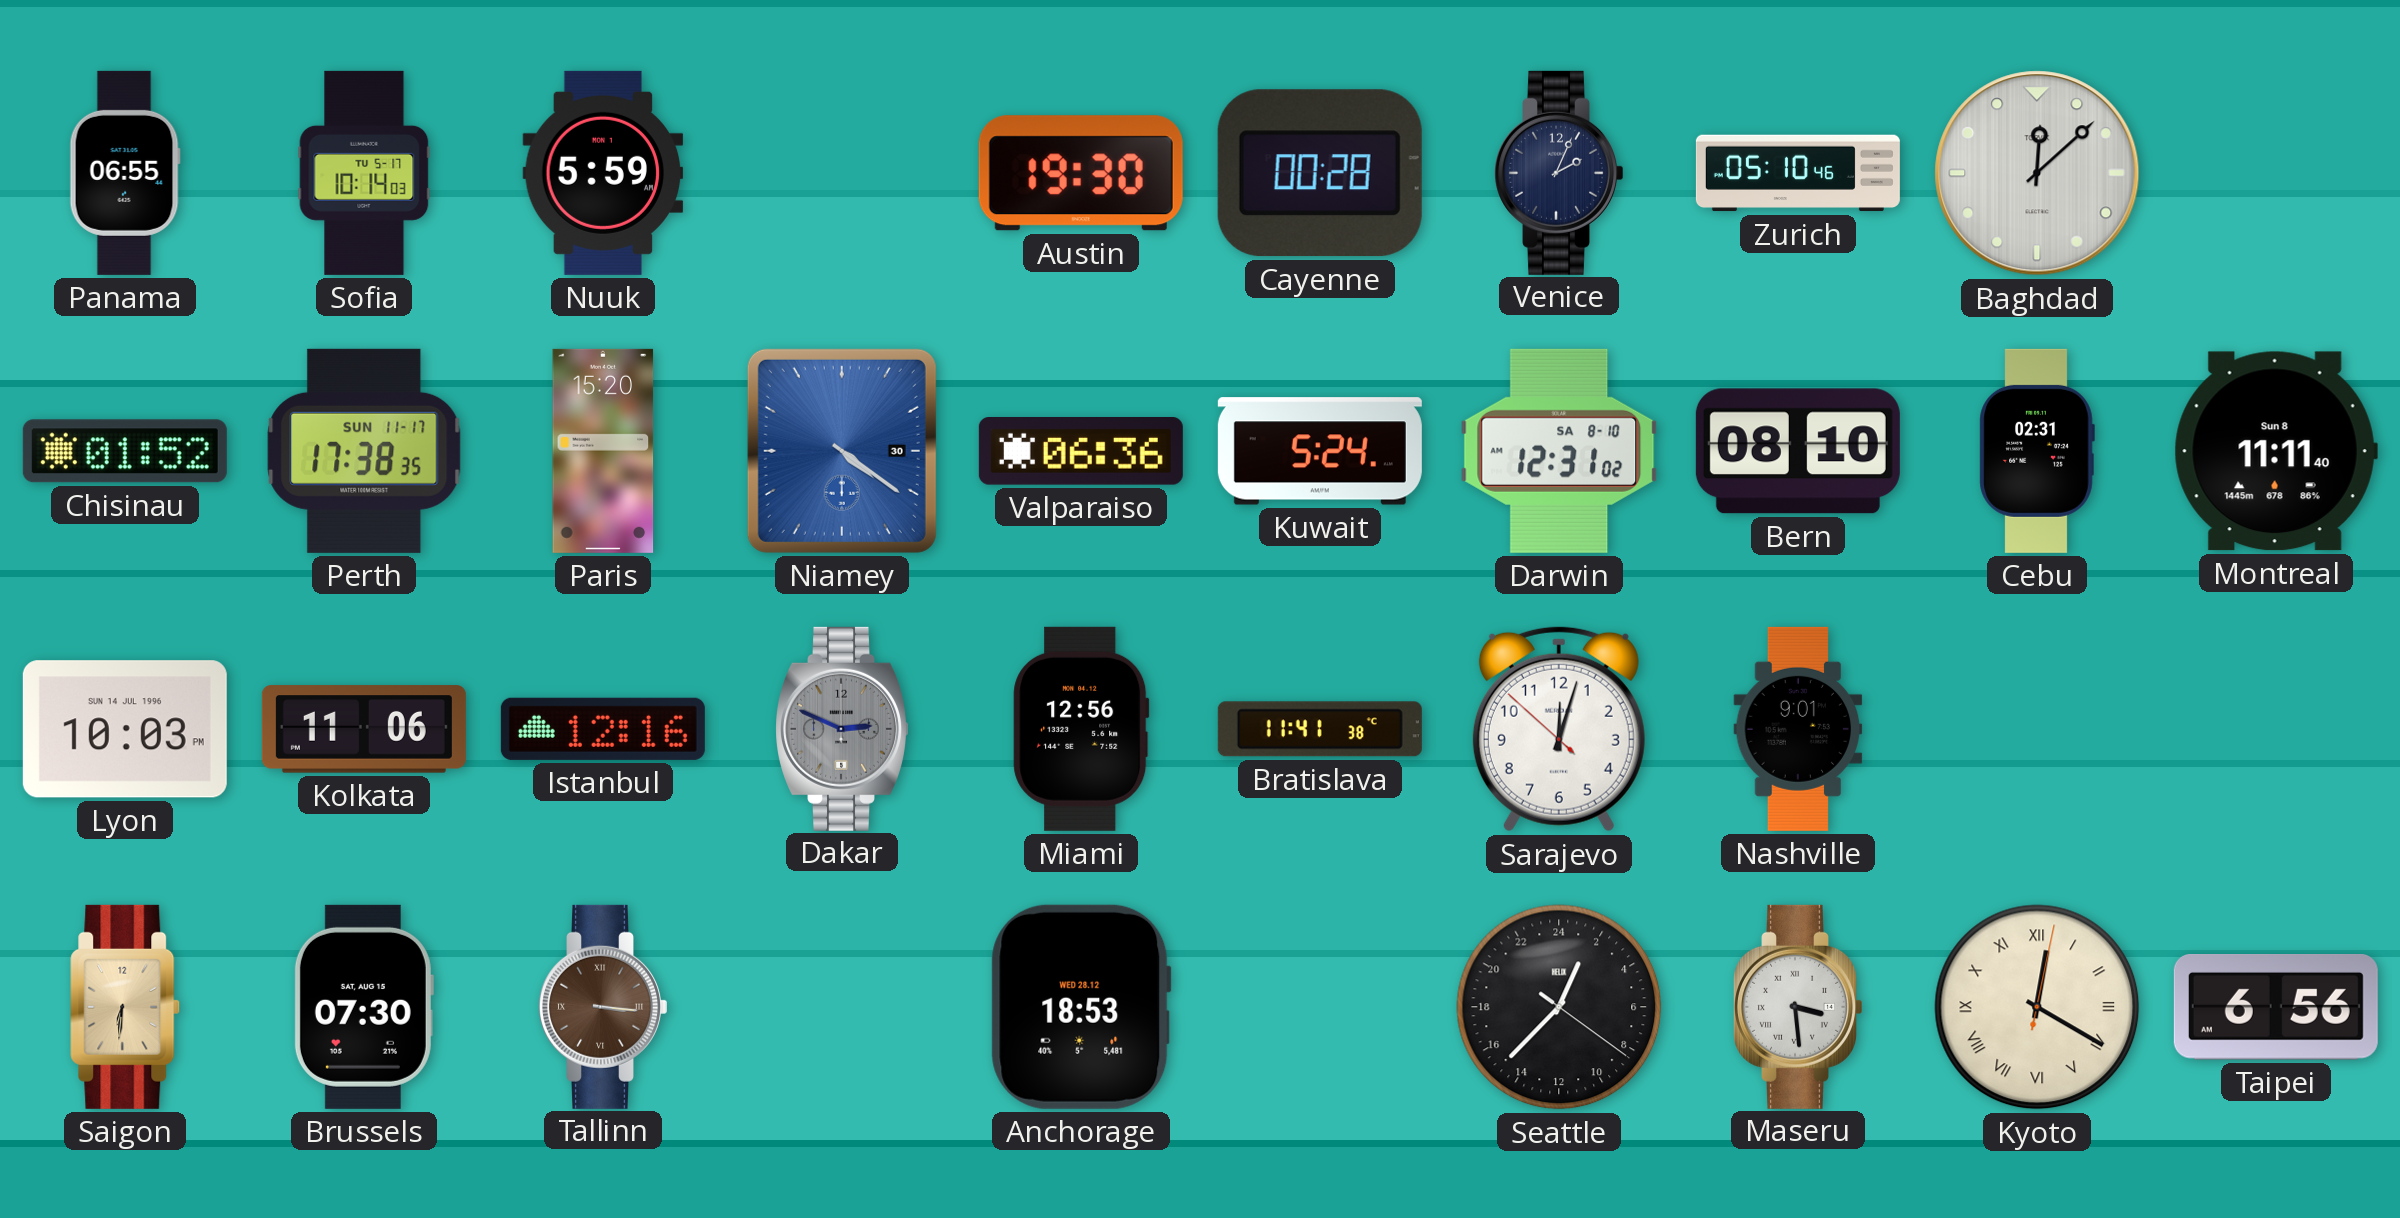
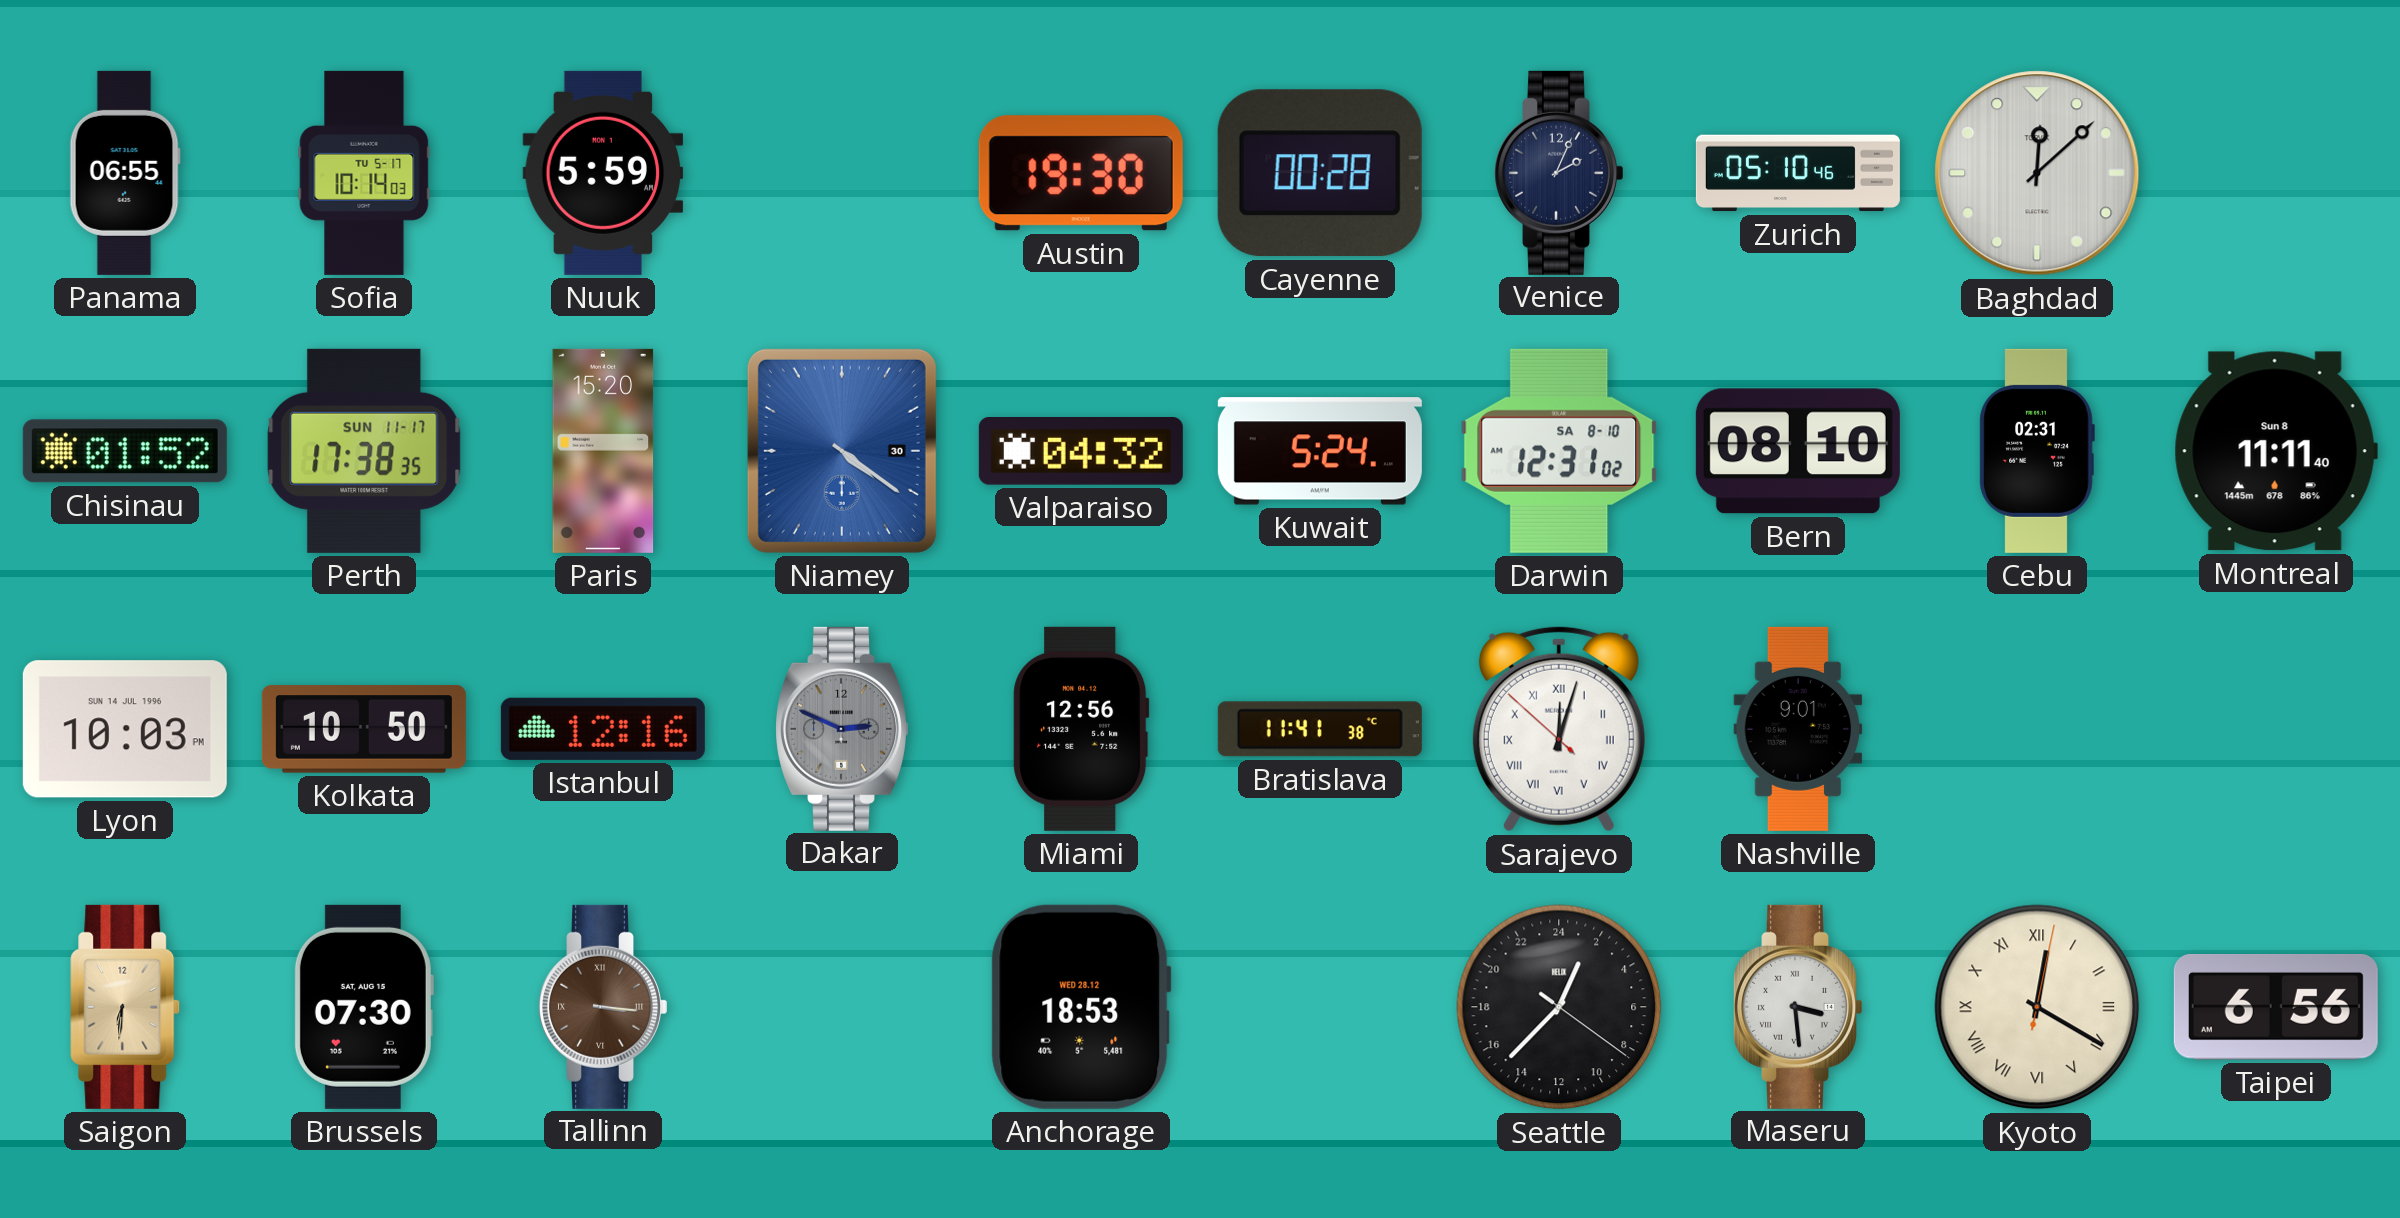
Valparaiso: 06:36 -> 04:32
Kolkata: 11:06 -> 10:50
Sarajevo numerals: Arabic -> Roman
